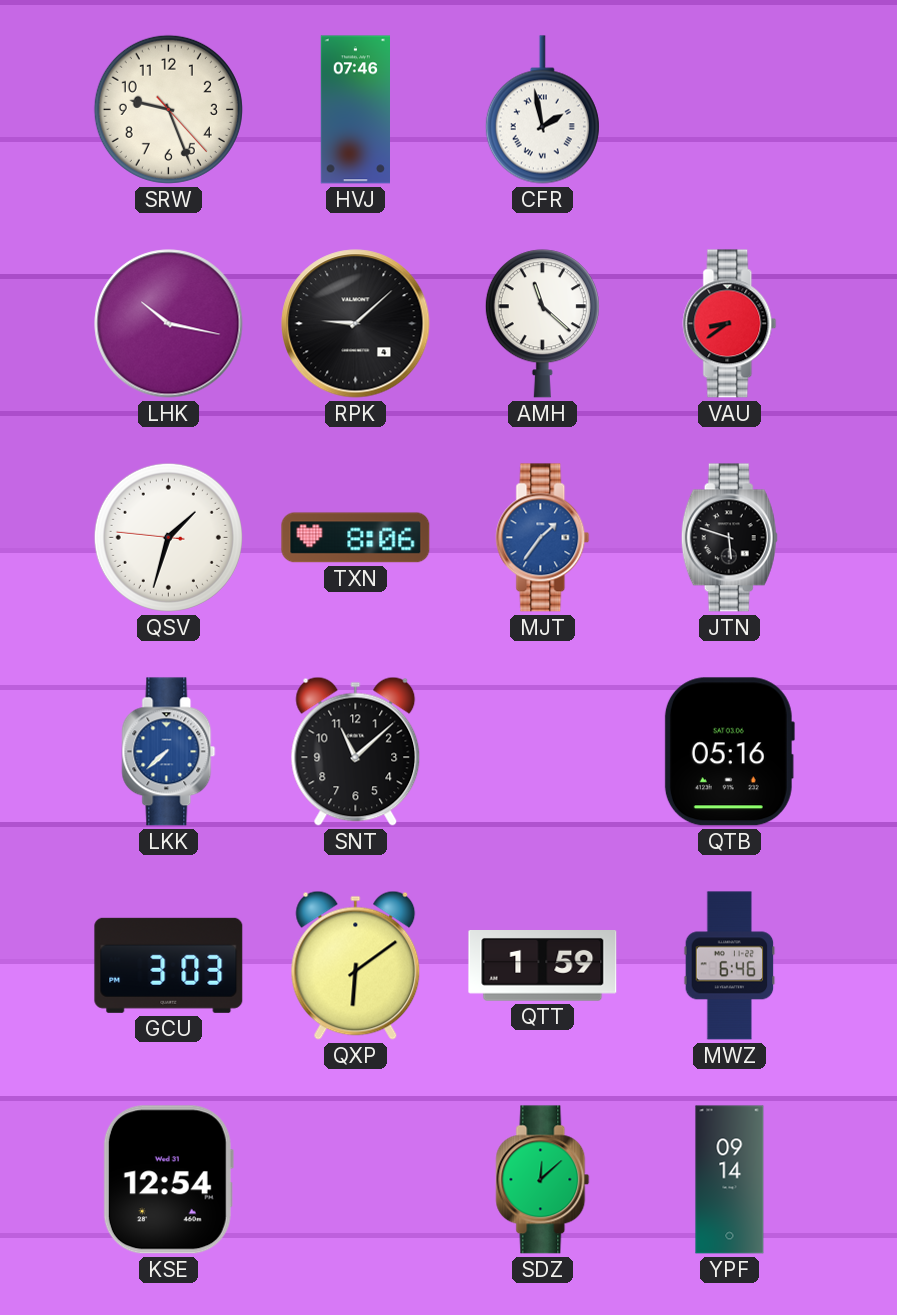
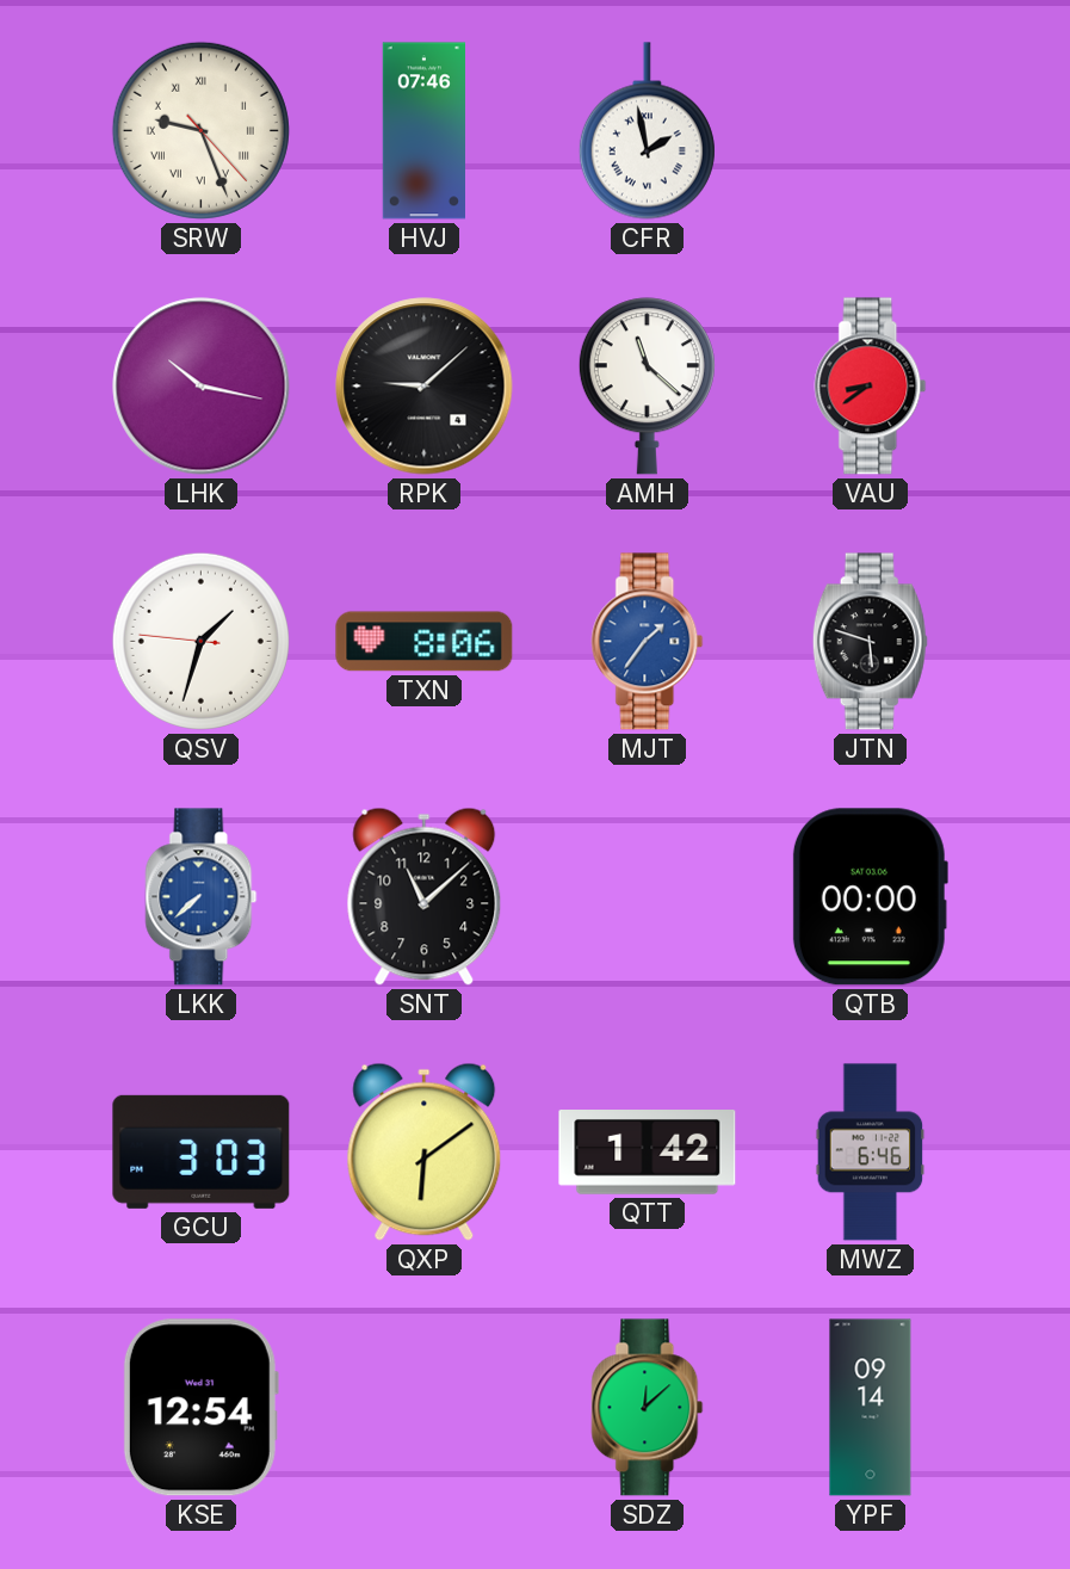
SRW numerals: Arabic -> Roman
QTB: 05:16 -> 00:00
QTT: 1:59 -> 1:42
